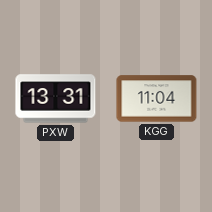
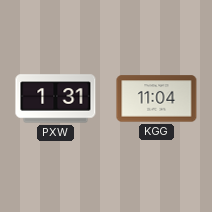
PXW: 13:31 -> 1:31
